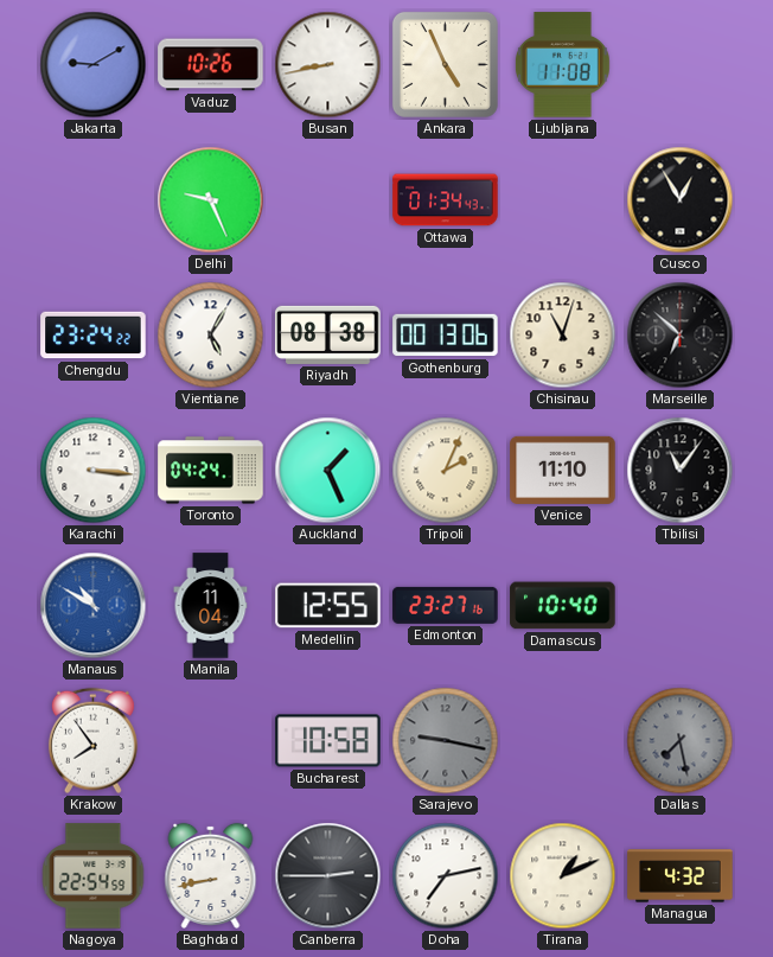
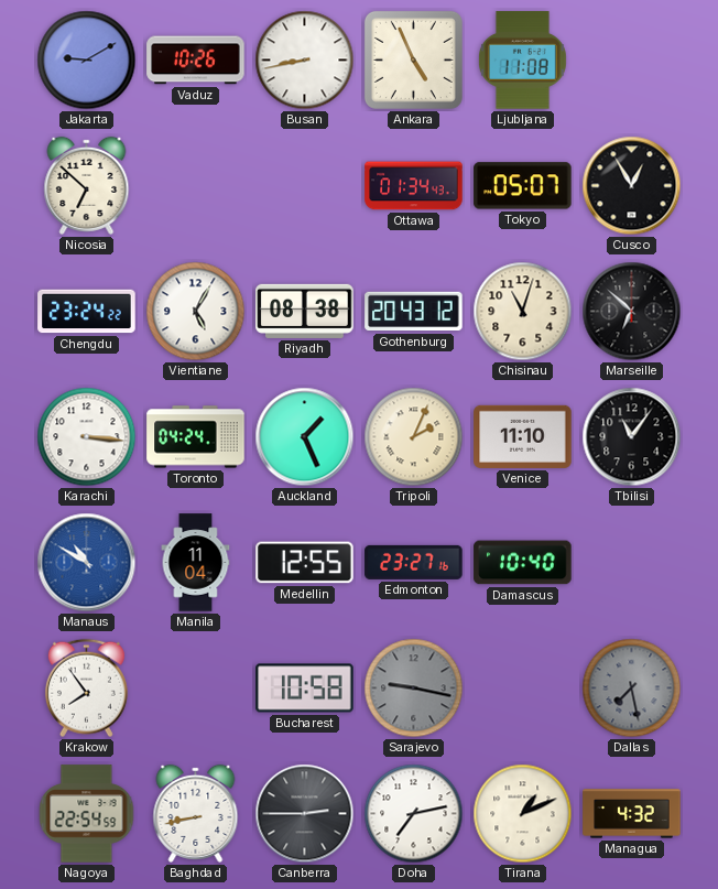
Nicosia: none -> 6:52
Delhi: 9:26 -> none
Tokyo: none -> 05:07
Gothenburg: 00:13 -> 20:43
